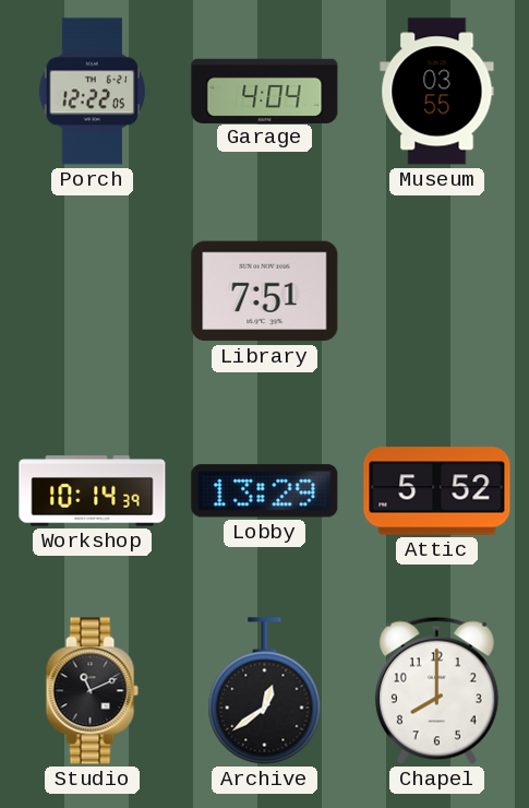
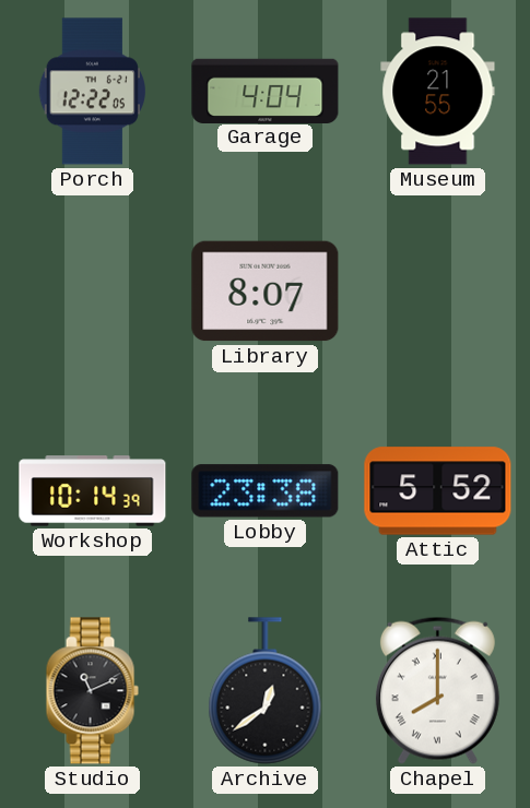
Museum: 03:55 -> 21:55
Library: 7:51 -> 8:07
Lobby: 13:29 -> 23:38
Chapel numerals: Arabic -> Roman
